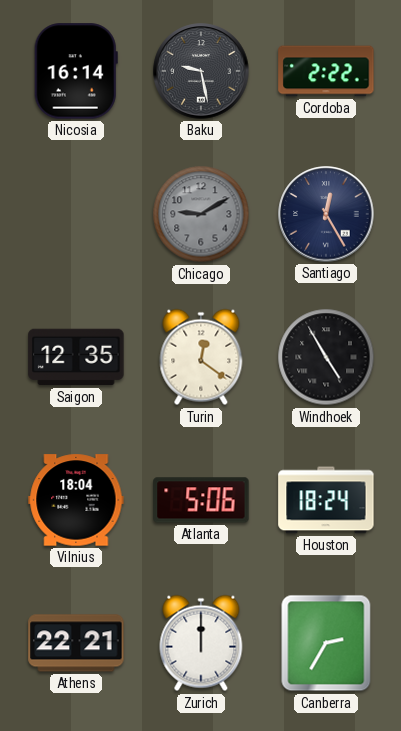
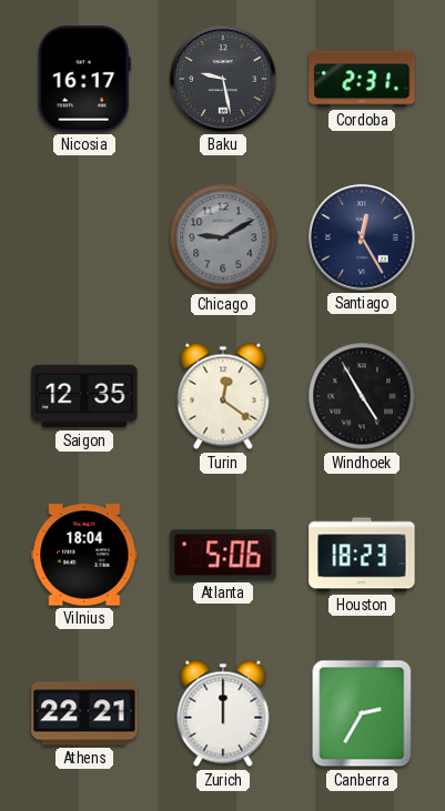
Nicosia: 16:14 -> 16:17
Cordoba: 2:22 -> 2:31
Houston: 18:24 -> 18:23
